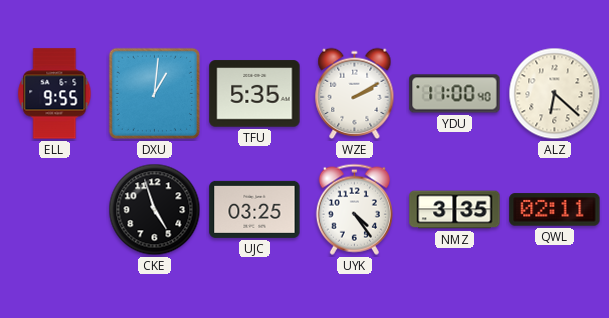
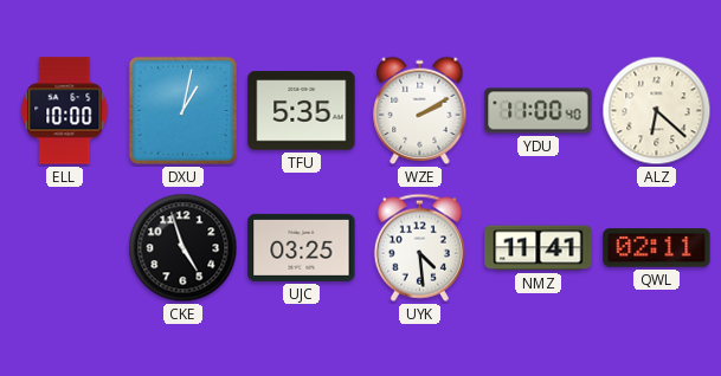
ELL: 9:55 -> 10:00
DXU: 1:01 -> 1:02
UYK: 4:24 -> 4:29
NMZ: 3:35 -> 11:41
